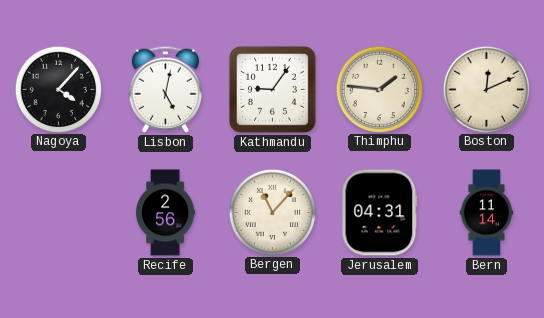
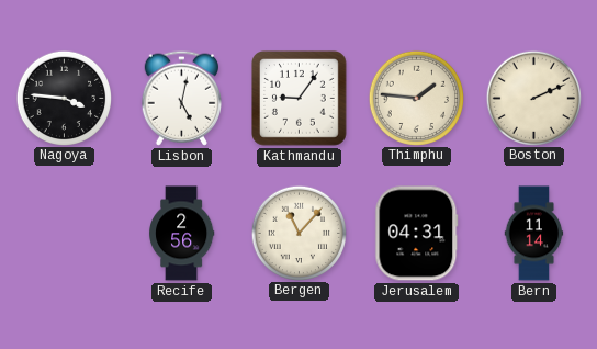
Nagoya: 4:07 -> 3:46
Boston: 12:11 -> 2:11
